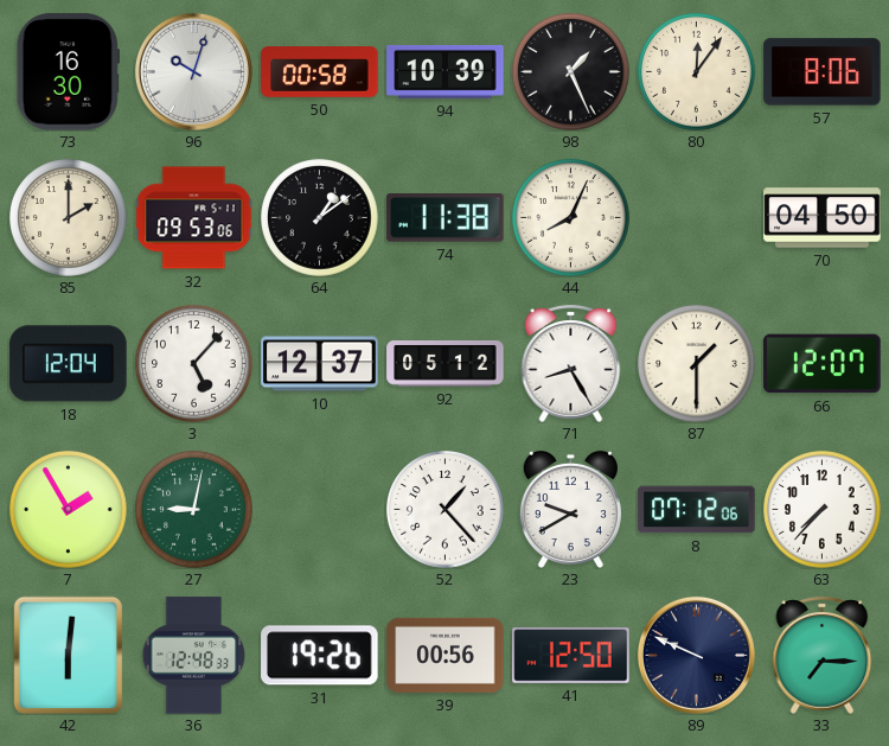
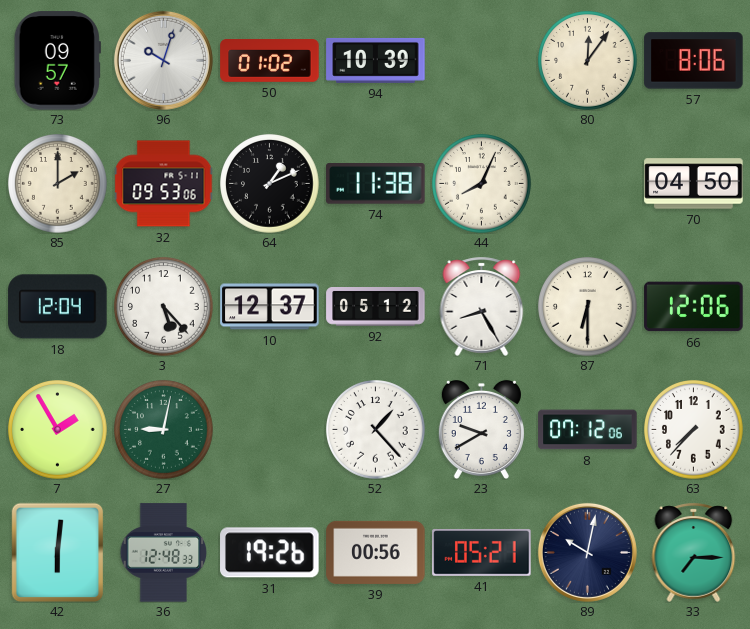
73: 16:30 -> 09:57
50: 00:58 -> 01:02
98: 1:26 -> none
64: 1:09 -> 1:11
3: 5:07 -> 5:23
87: 1:30 -> 6:30
66: 12:07 -> 12:06
41: 12:50 -> 05:21
89: 9:49 -> 10:02
